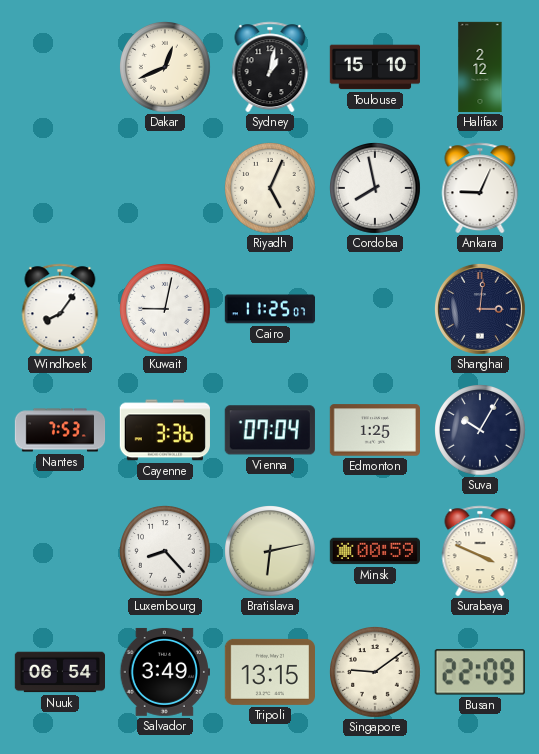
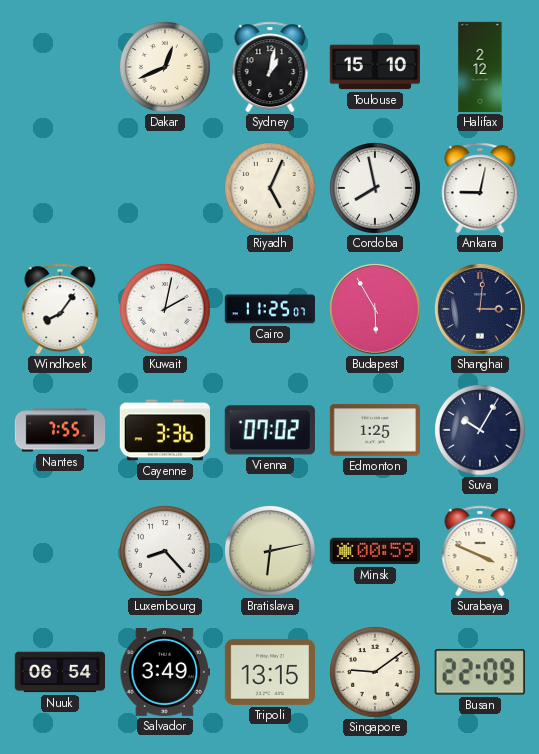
Ankara: 9:04 -> 9:02
Kuwait: 9:02 -> 2:02
Budapest: none -> 5:55
Nantes: 7:53 -> 7:55
Vienna: 07:04 -> 07:02
